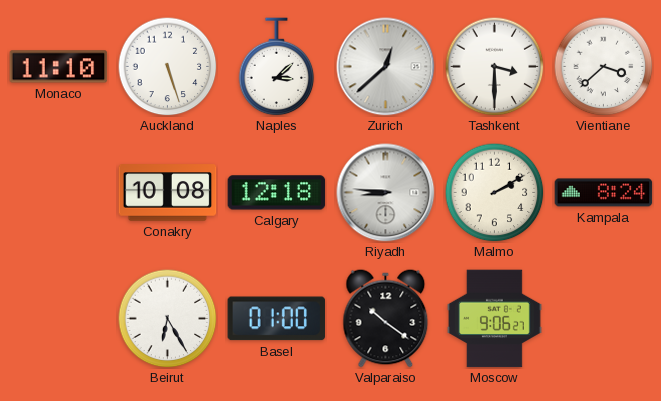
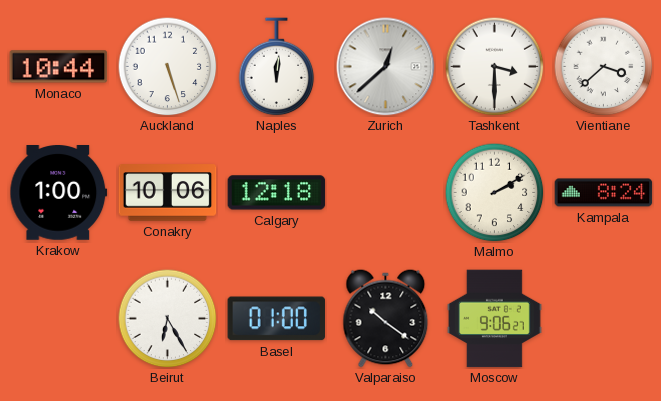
Monaco: 11:10 -> 10:44
Naples: 3:08 -> 12:01
Krakow: none -> 1:00
Conakry: 10:08 -> 10:06
Riyadh: 8:46 -> none
